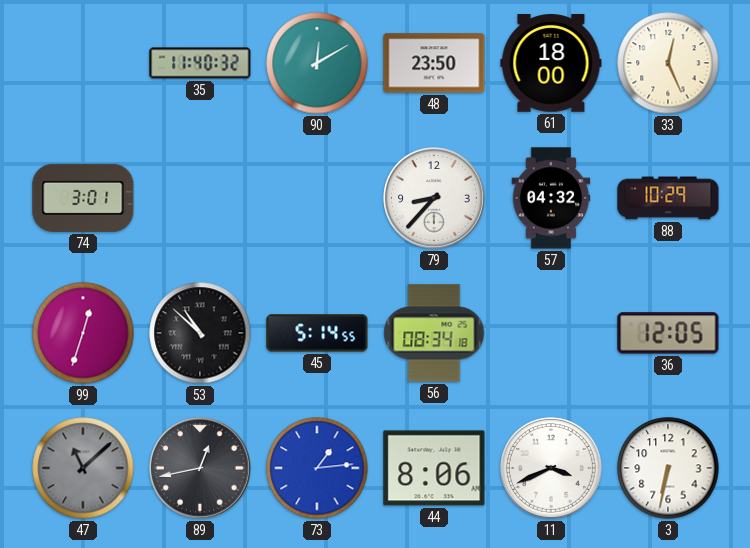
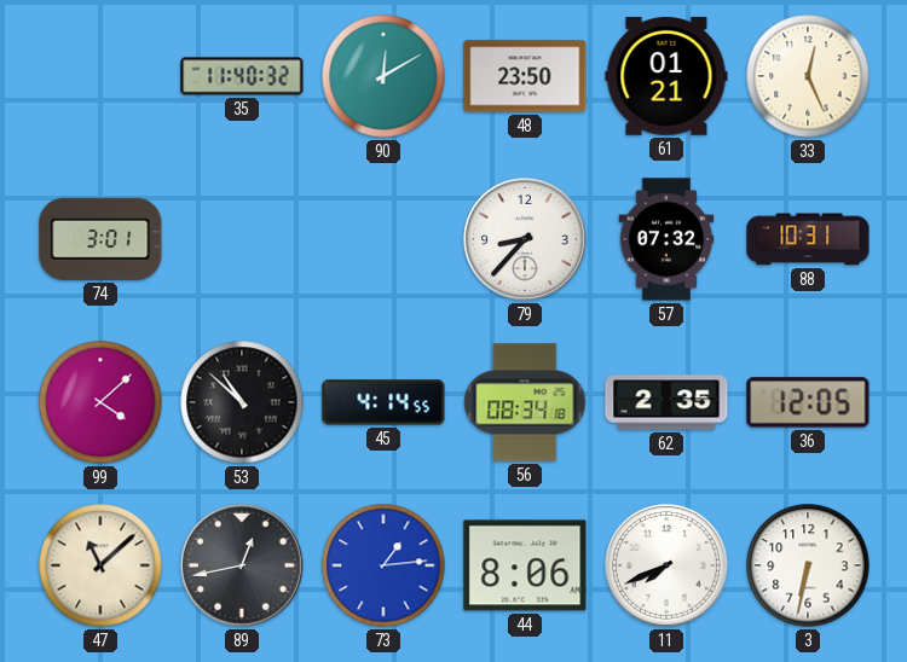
61: 18:00 -> 01:21
57: 04:32 -> 07:32
88: 10:29 -> 10:31
99: 12:33 -> 4:08
45: 5:14 -> 4:14
62: none -> 2:35
47 dial: grey -> cream
11: 3:41 -> 7:41
